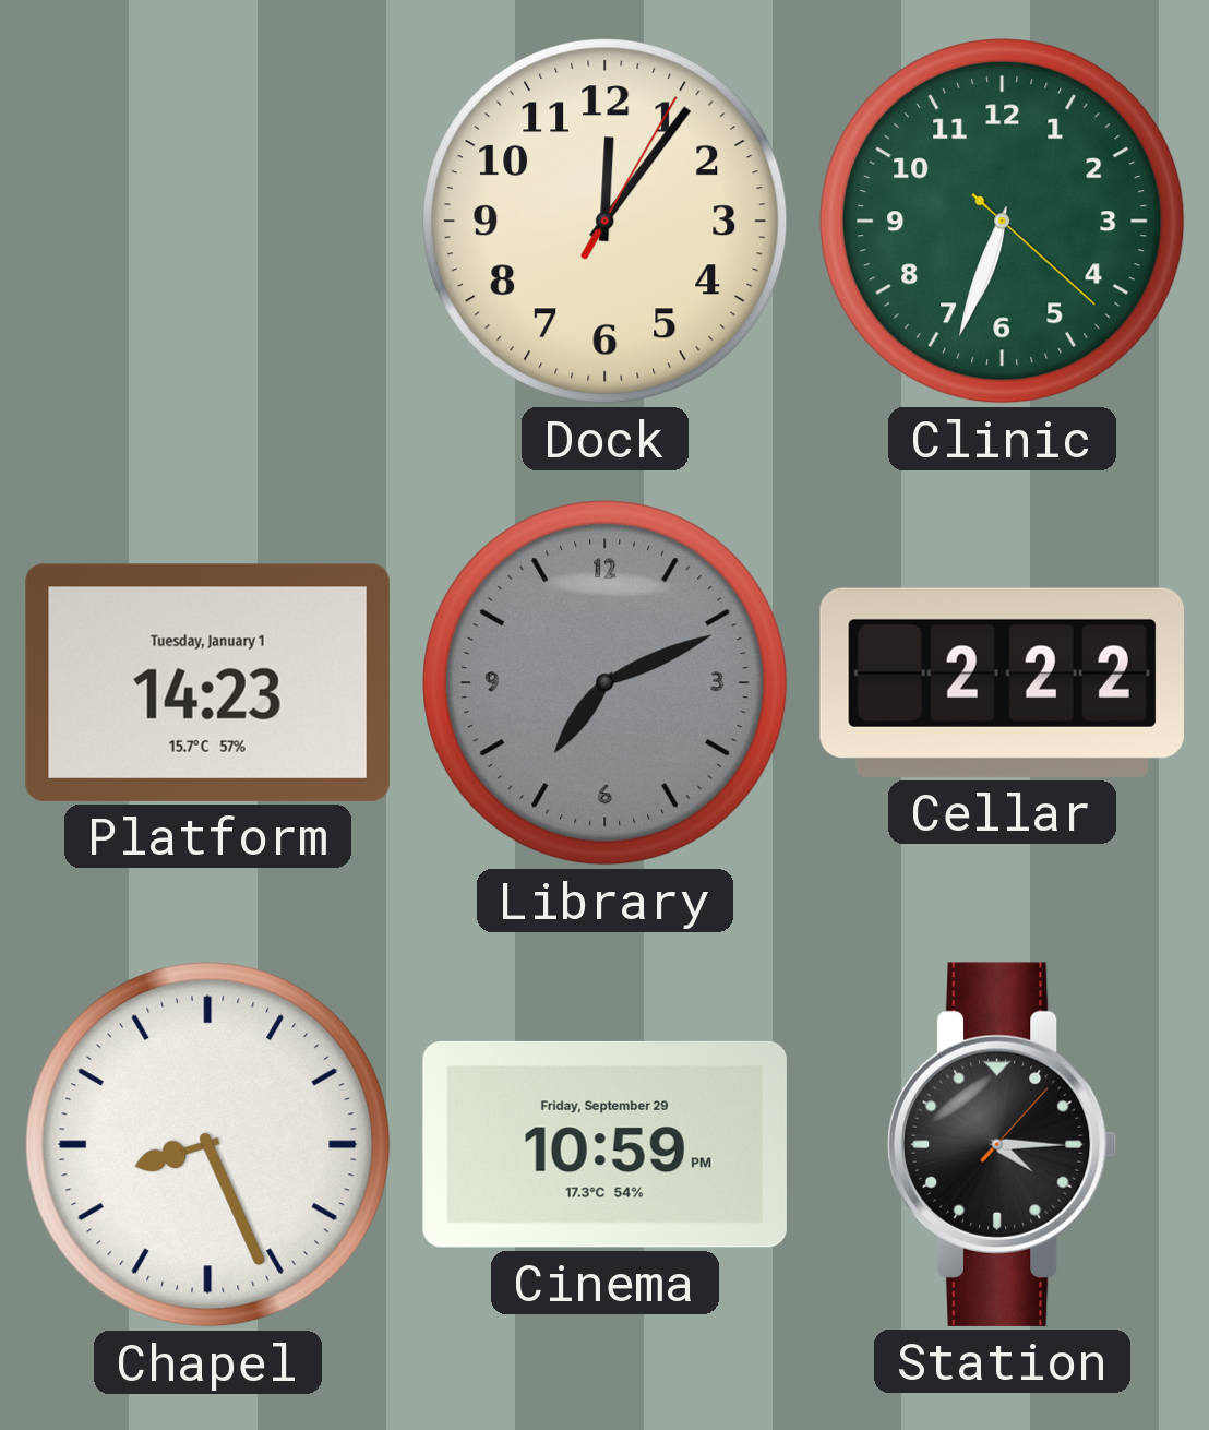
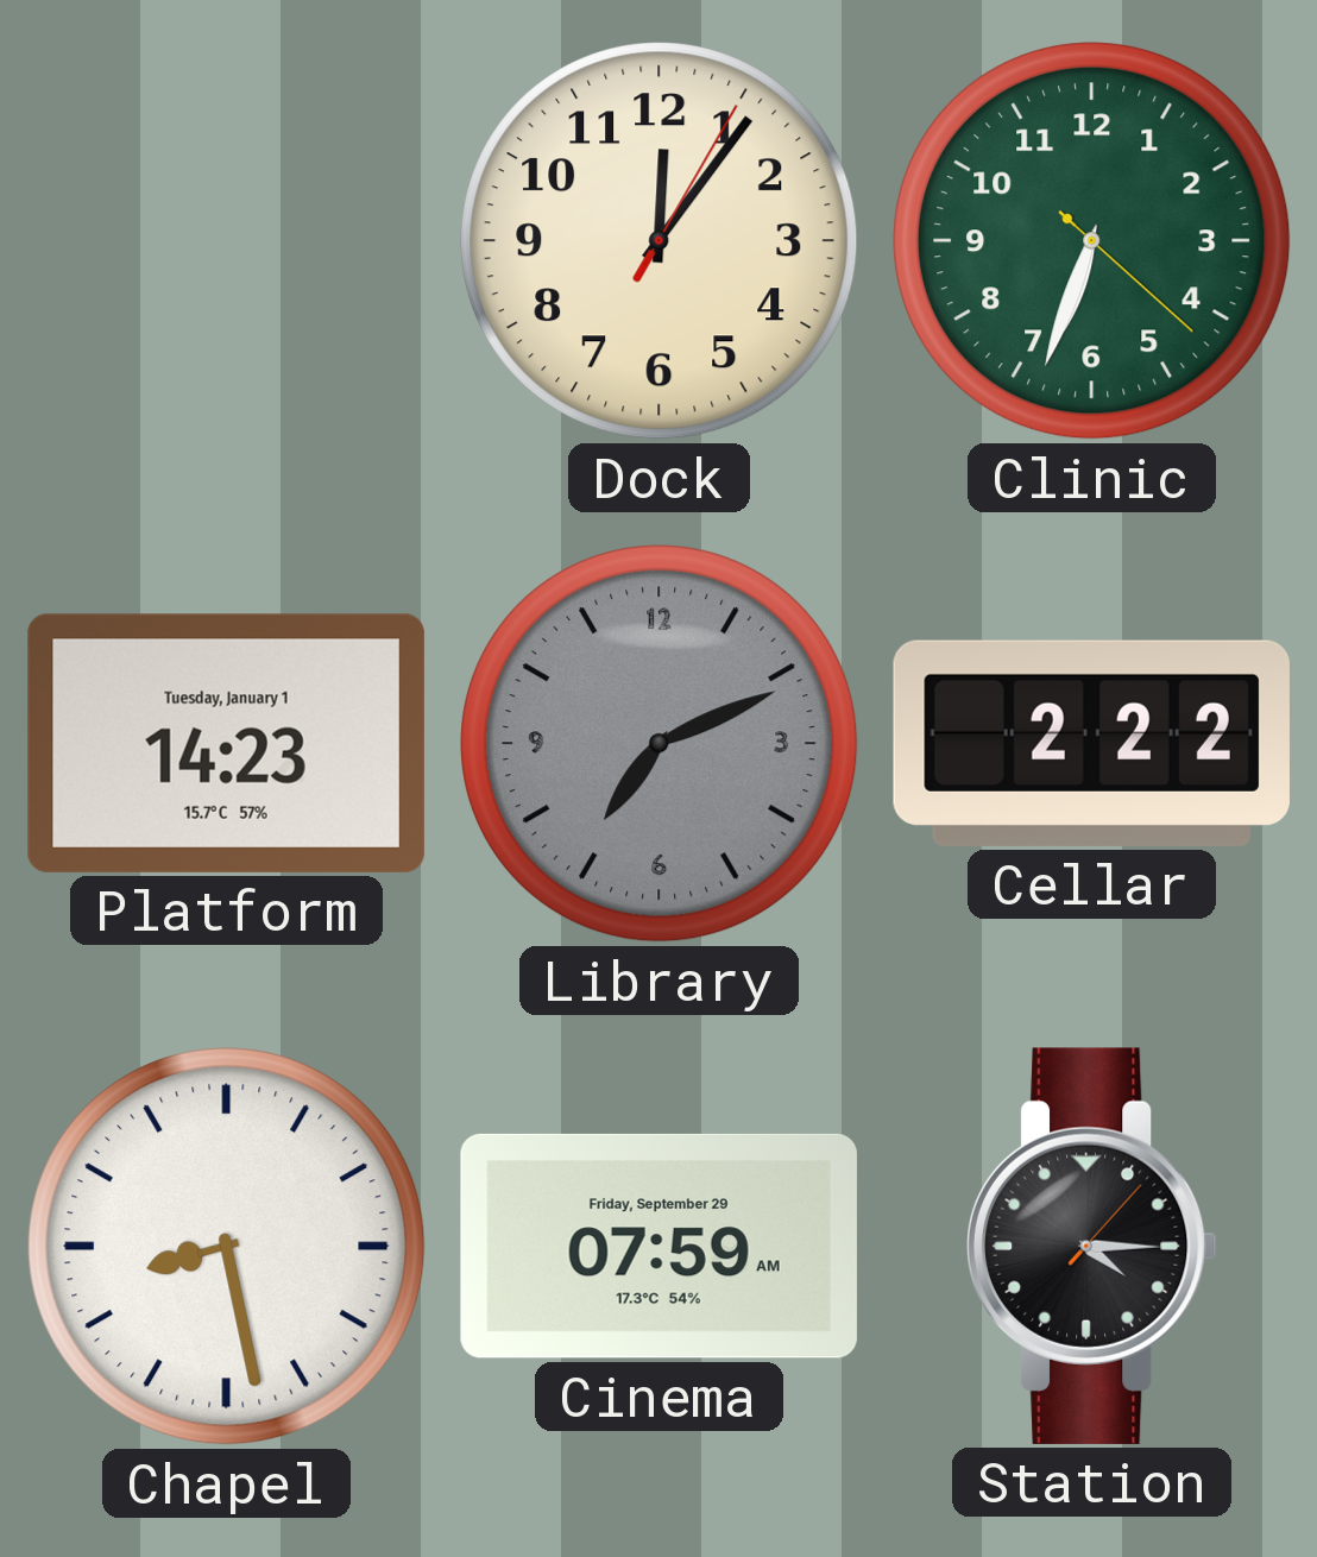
Chapel: 8:26 -> 8:28
Cinema: 10:59 -> 07:59
